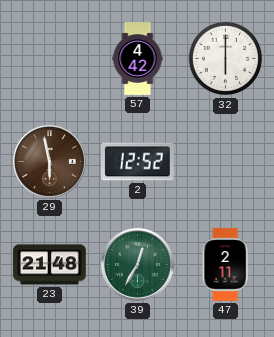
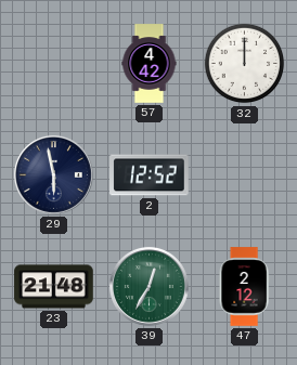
32: 6:00 -> 12:00
29 dial: brown -> navy
47: 2:11 -> 2:12
